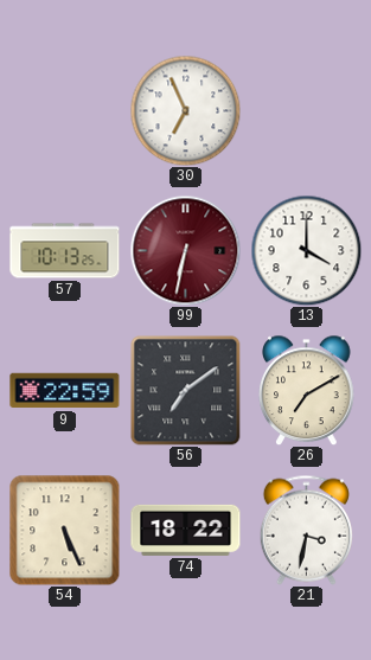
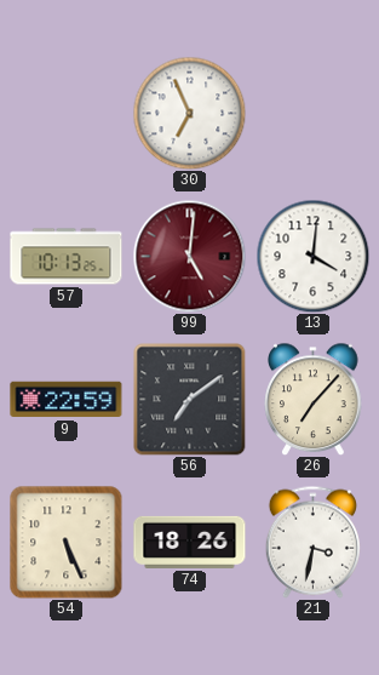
99: 6:32 -> 5:01
13: 4:00 -> 4:01
26: 7:10 -> 7:07
74: 18:22 -> 18:26
